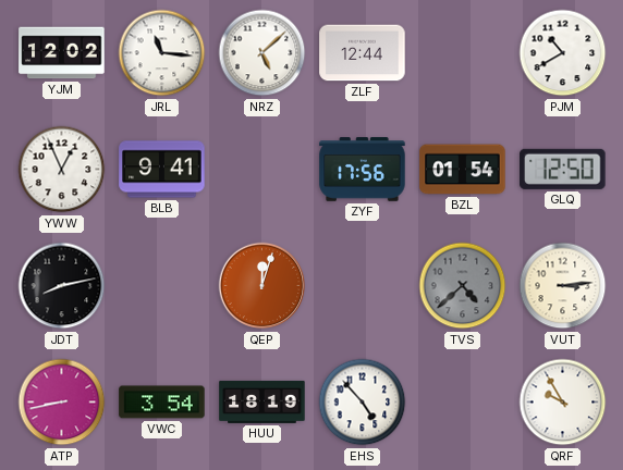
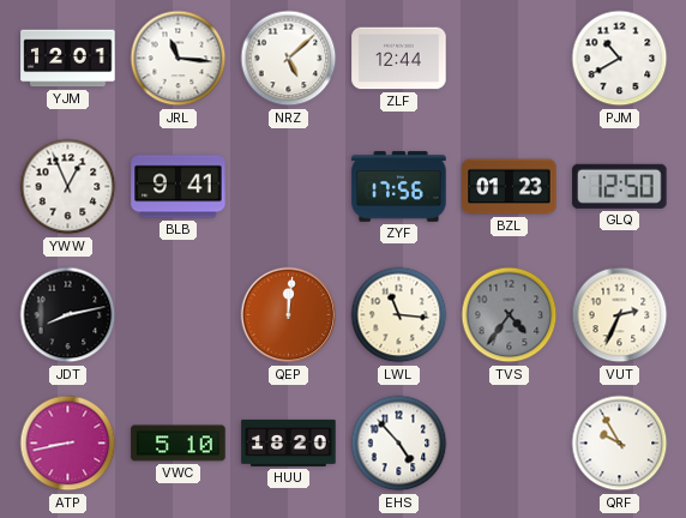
YJM: 12:02 -> 12:01
BZL: 01:54 -> 01:23
QEP: 12:03 -> 12:01
LWL: none -> 11:16
TVS: 4:38 -> 4:36
VUT: 3:14 -> 2:34
VWC: 3:54 -> 5:10
HUU: 18:19 -> 18:20
